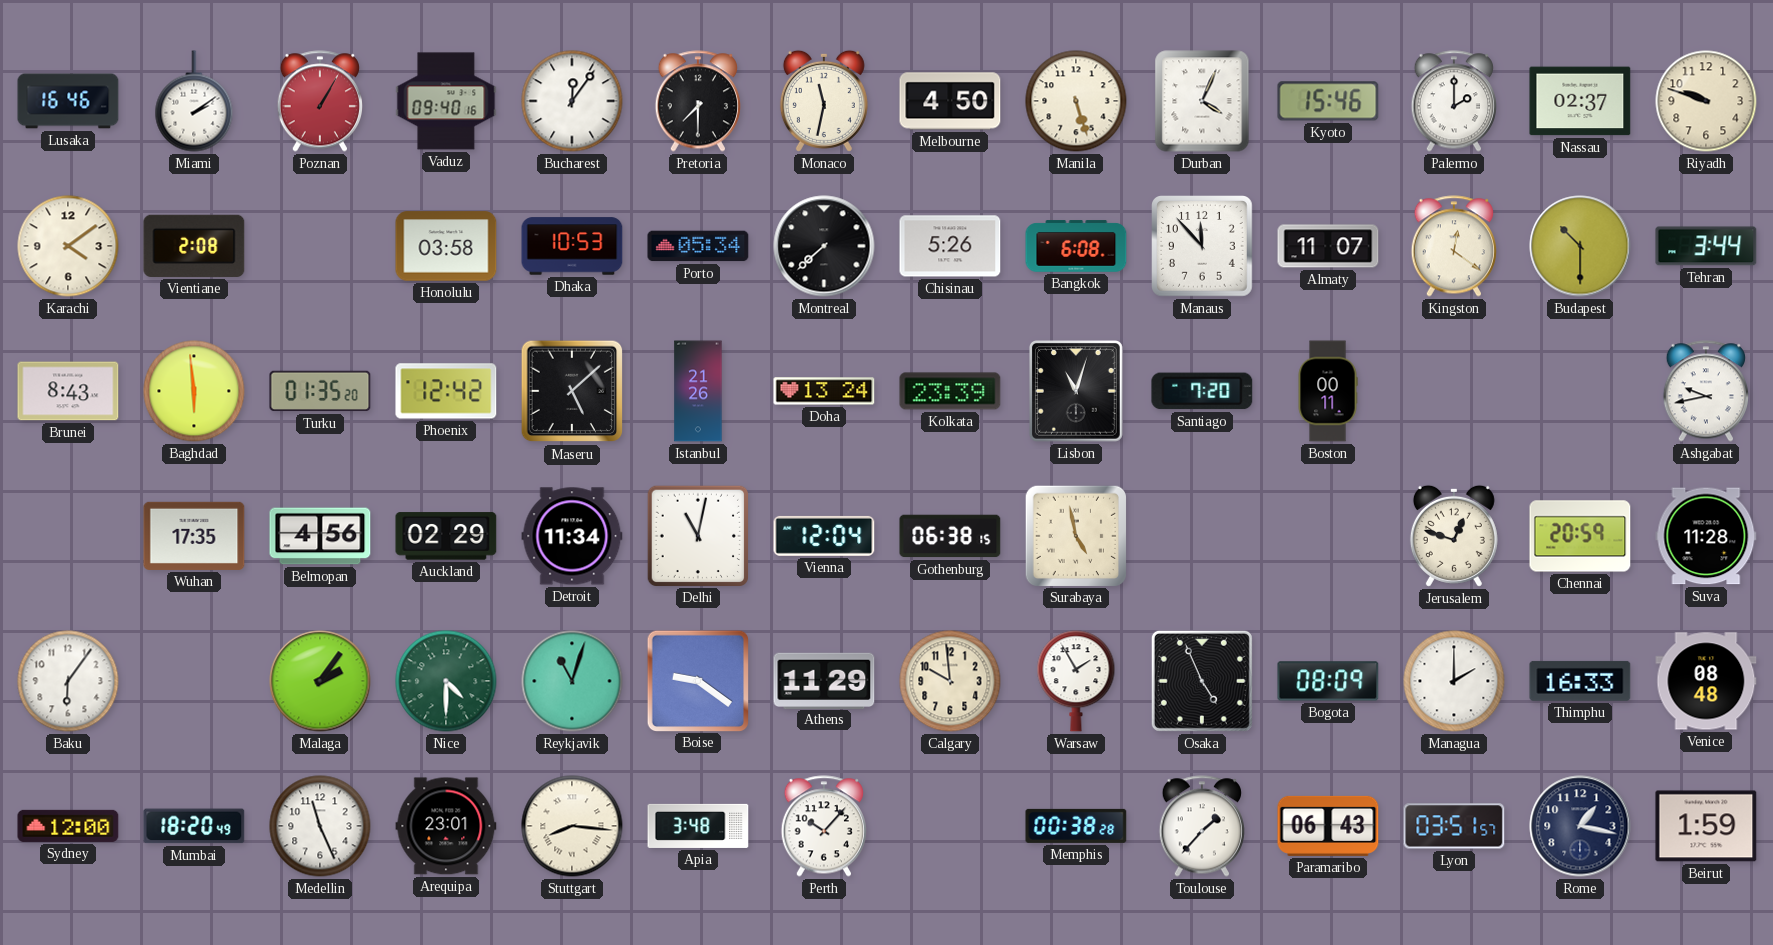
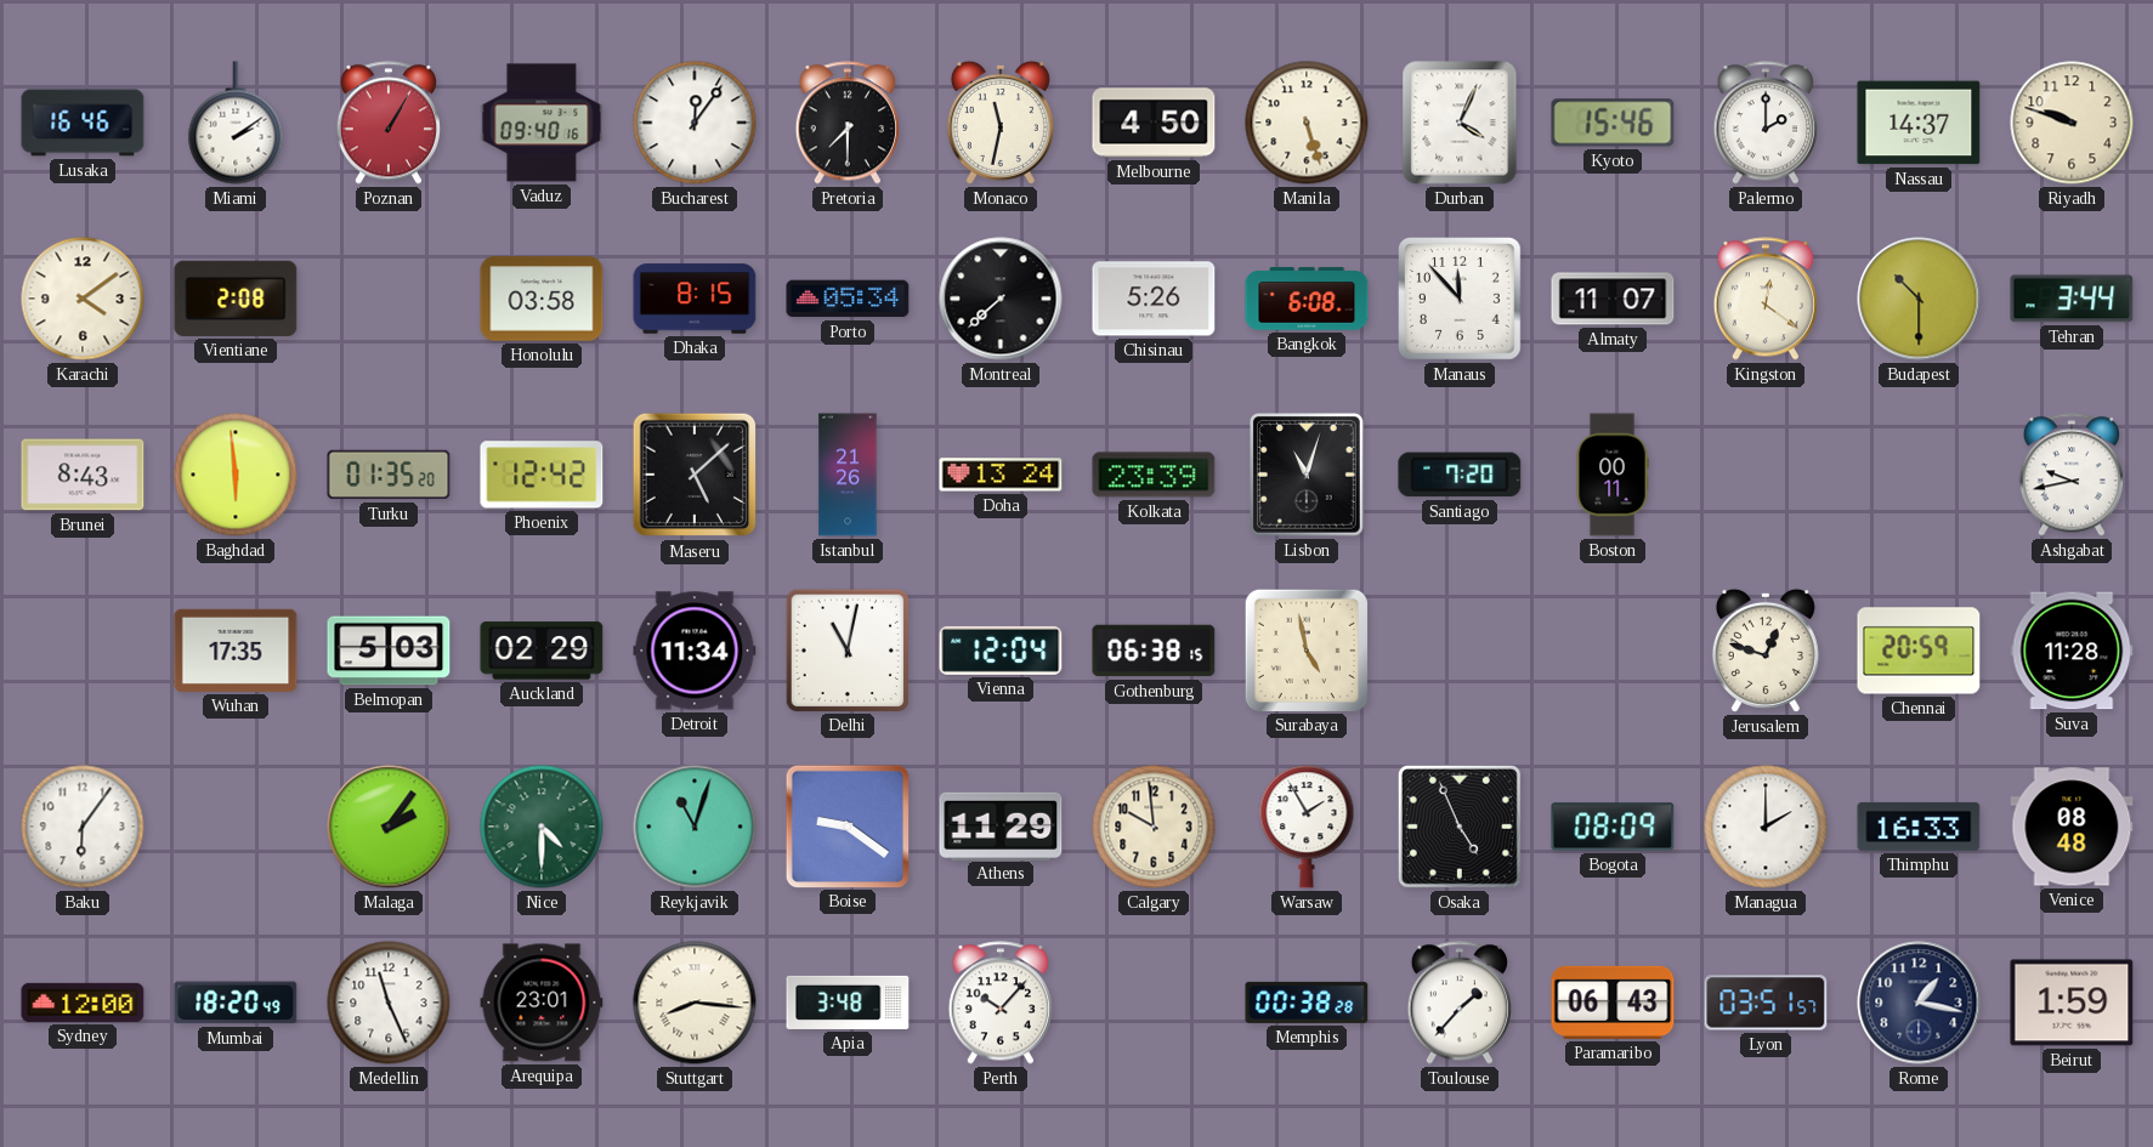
Nassau: 02:37 -> 14:37
Dhaka: 10:53 -> 8:15
Belmopan: 4:56 -> 5:03
